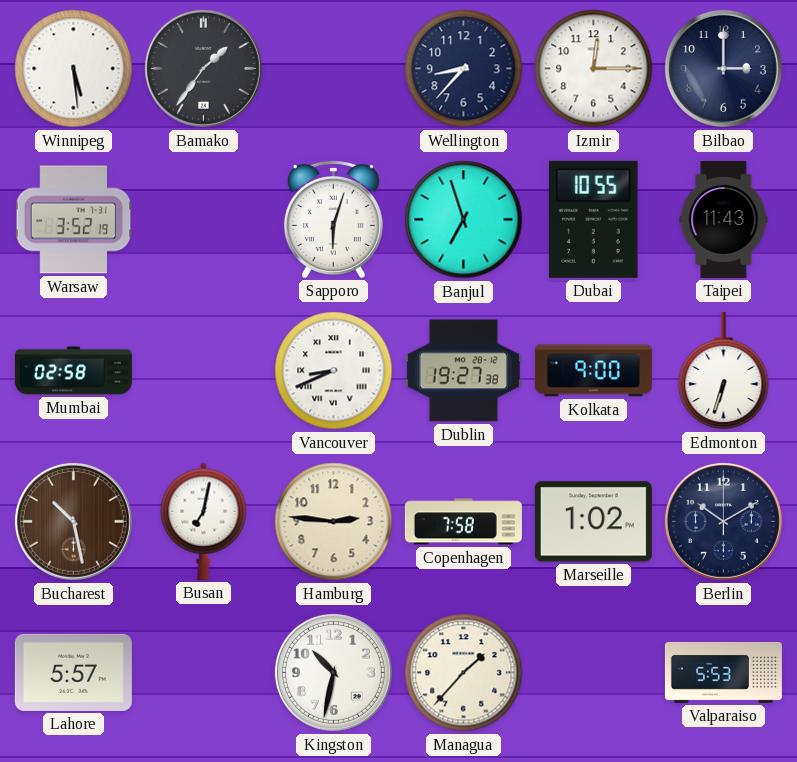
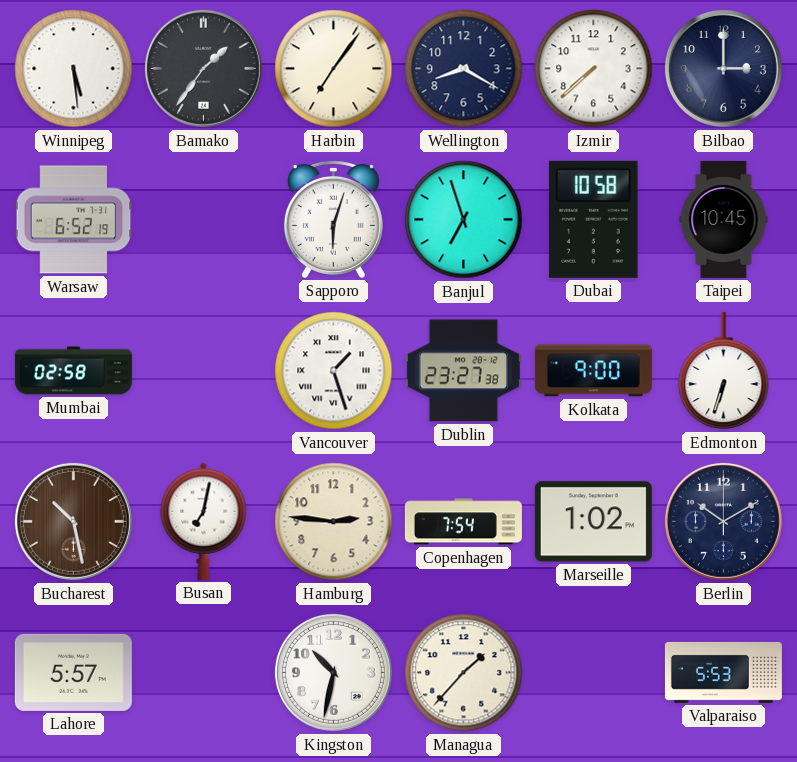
Harbin: none -> 7:06
Wellington: 8:37 -> 8:20
Izmir: 12:15 -> 7:38
Warsaw: 3:52 -> 6:52
Dubai: 10:55 -> 10:58
Taipei: 11:43 -> 10:45
Vancouver: 8:41 -> 1:27
Dublin: 19:27 -> 23:27
Copenhagen: 7:58 -> 7:54
